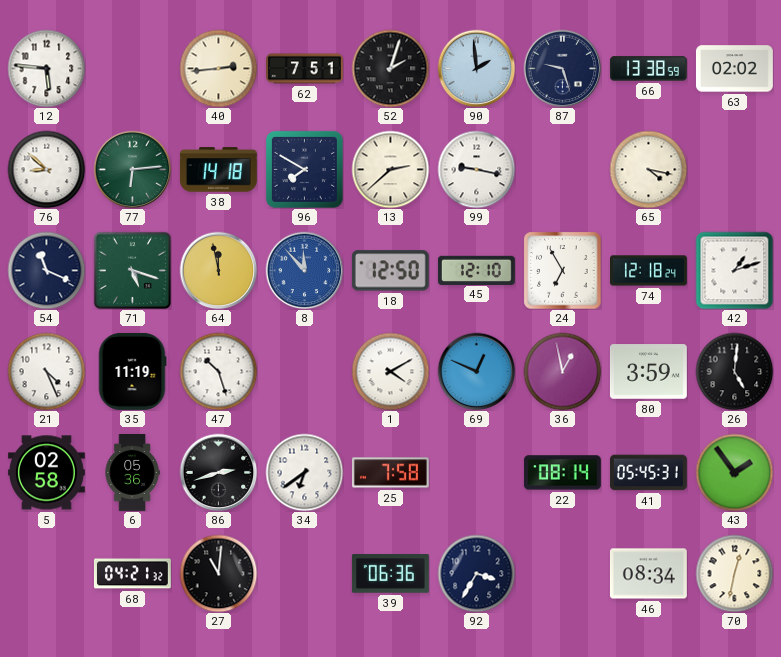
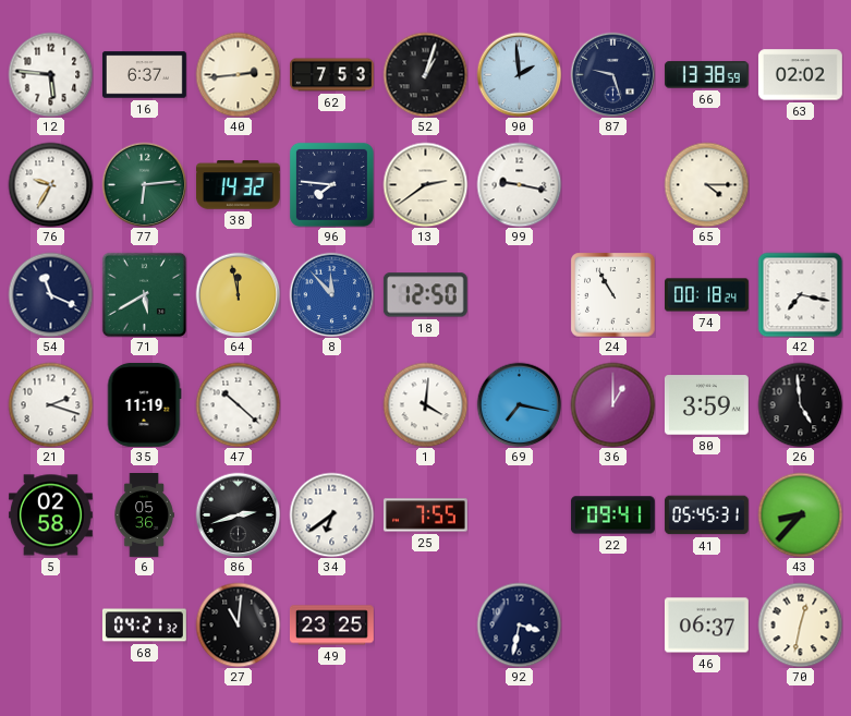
16: none -> 6:37
62: 7:51 -> 7:53
52: 2:03 -> 1:03
76: 8:52 -> 9:35
38: 14:18 -> 14:32
96: 7:50 -> 7:46
13: 2:38 -> 2:39
65: 4:17 -> 4:15
71: 5:18 -> 5:40
45: 12:10 -> none
24: 6:55 -> 10:55
74: 12:18 -> 00:18
42: 1:12 -> 7:17
21: 4:26 -> 2:18
47: 10:27 -> 10:22
1: 4:10 -> 4:01
69: 12:49 -> 7:17
36: 12:58 -> 1:00
26: 5:01 -> 4:59
25: 7:58 -> 7:55
22: 08:14 -> 09:41
43: 1:54 -> 8:37
49: none -> 23:25
39: 06:36 -> none
92: 3:35 -> 3:32
46: 08:34 -> 06:37
